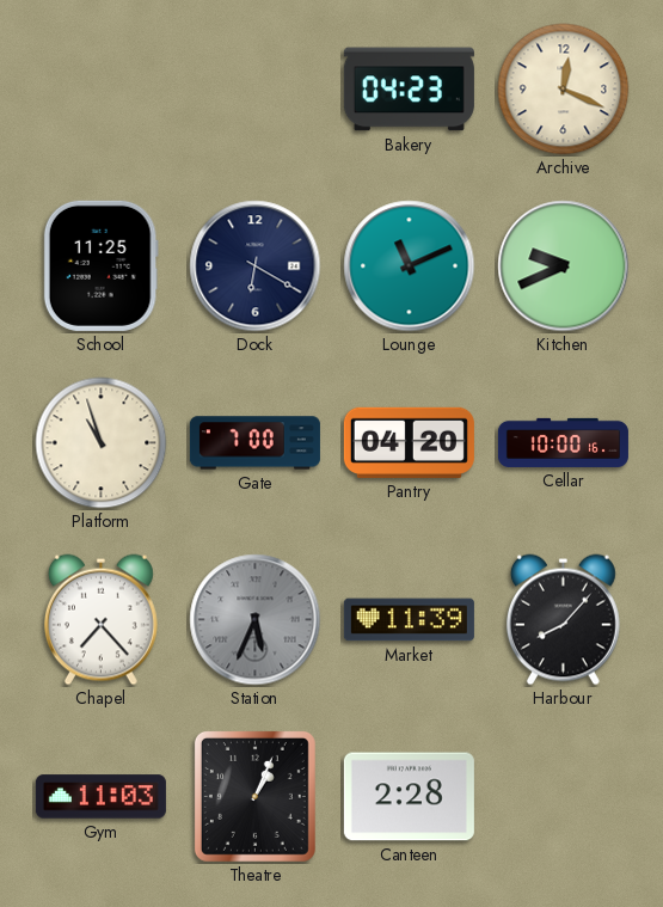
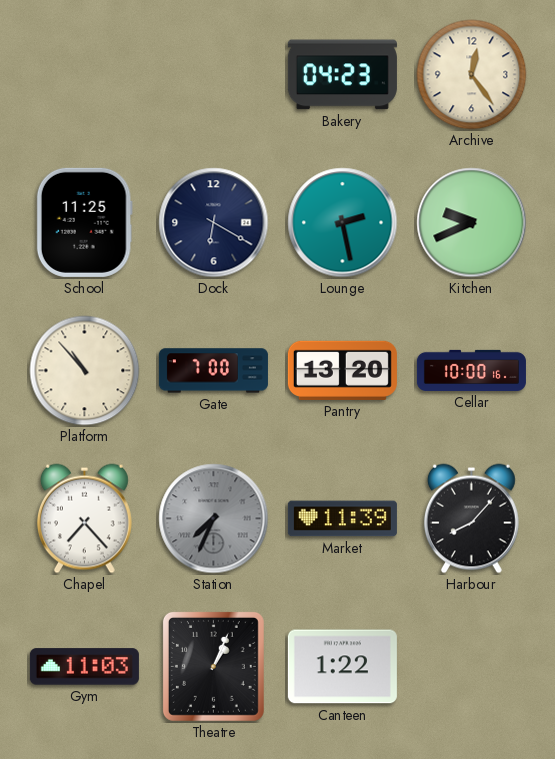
Archive: 12:19 -> 12:24
Lounge: 11:11 -> 2:28
Platform: 10:57 -> 10:53
Pantry: 04:20 -> 13:20
Station: 5:34 -> 7:34
Canteen: 2:28 -> 1:22
